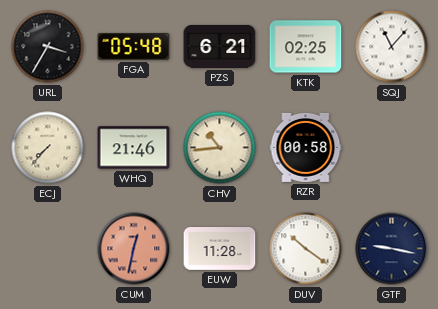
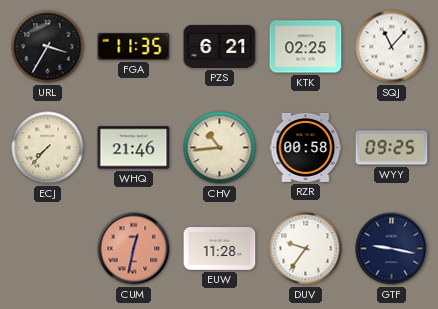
FGA: 05:48 -> 11:35
WYY: none -> 09:25
DUV: 10:21 -> 9:36
